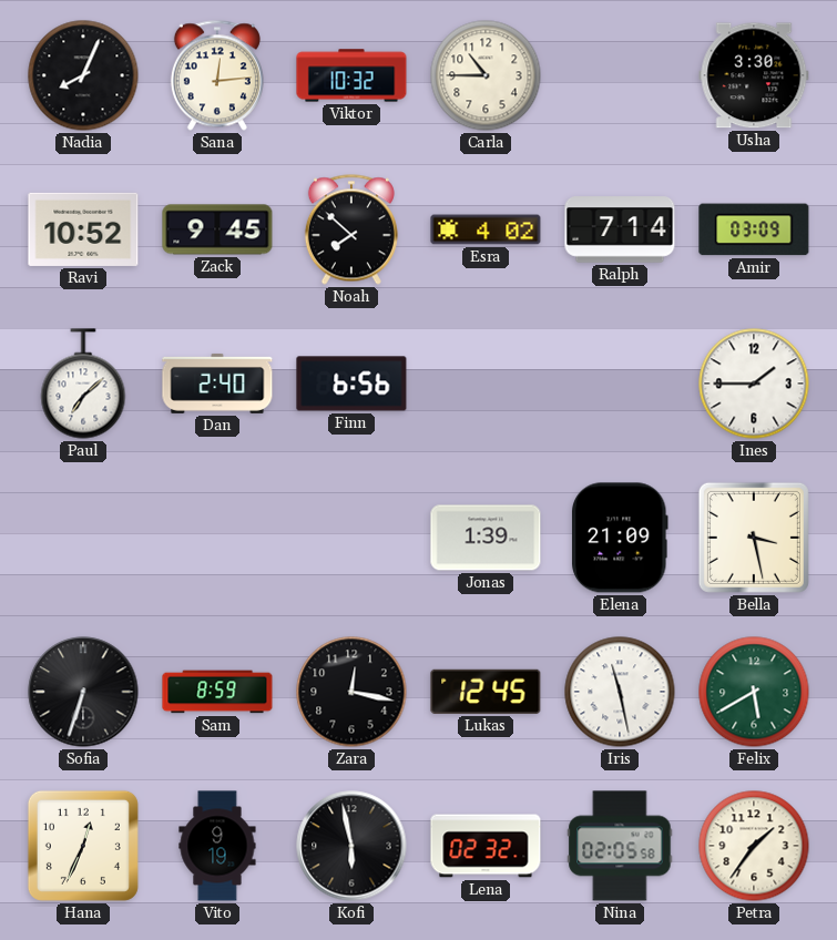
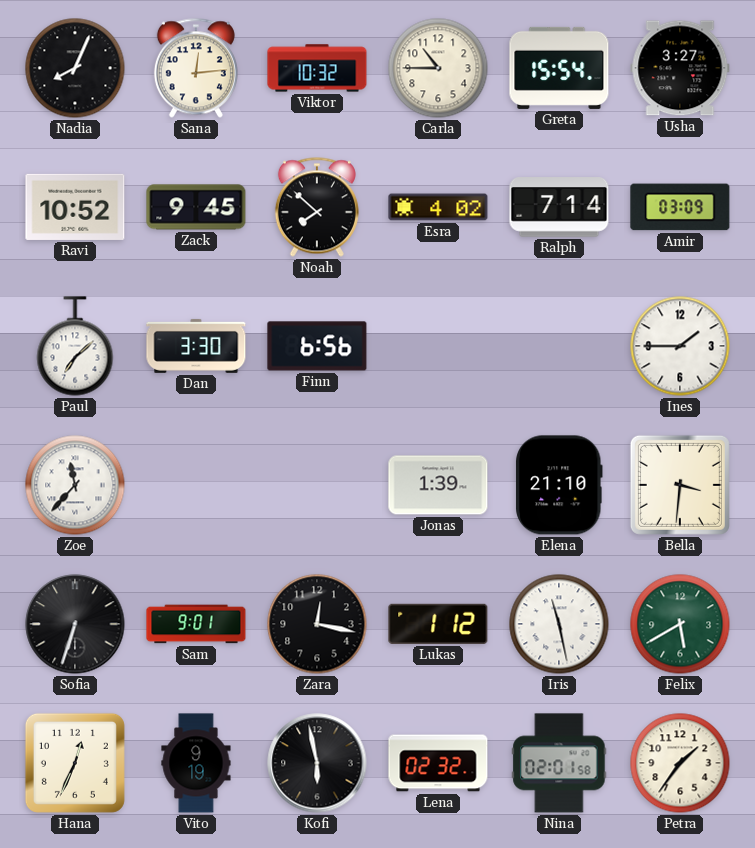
Greta: none -> 15:54
Usha: 3:30 -> 3:27
Dan: 2:40 -> 3:30
Zoe: none -> 11:37
Elena: 21:09 -> 21:10
Bella: 3:28 -> 3:31
Sam: 8:59 -> 9:01
Lukas: 12:45 -> 1:12
Nina: 02:05 -> 02:01
